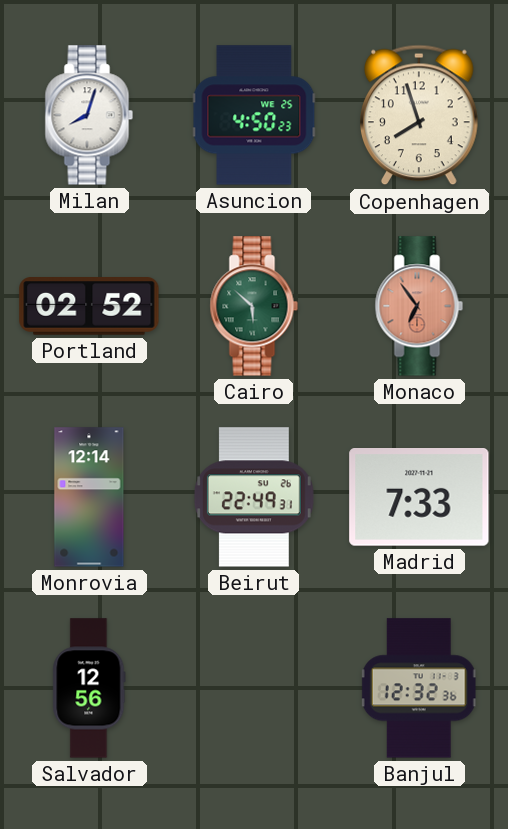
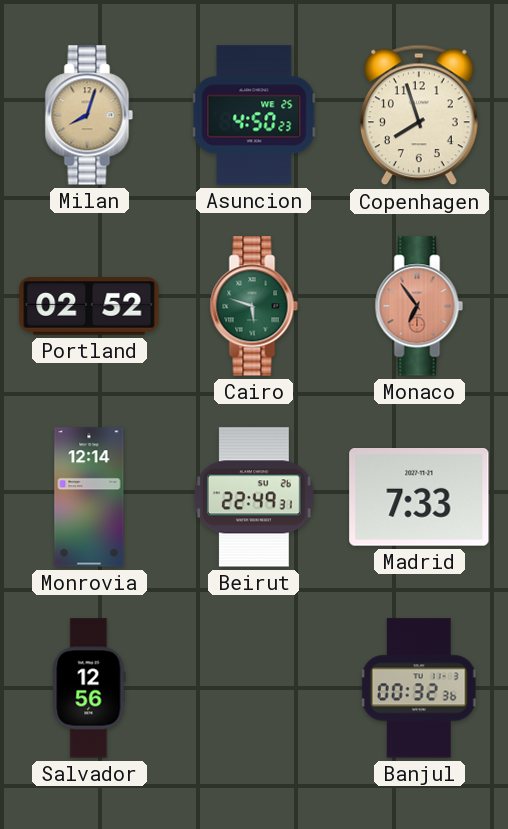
Milan dial: white -> champagne
Cairo: 5:52 -> 5:48
Banjul: 12:32 -> 00:32
